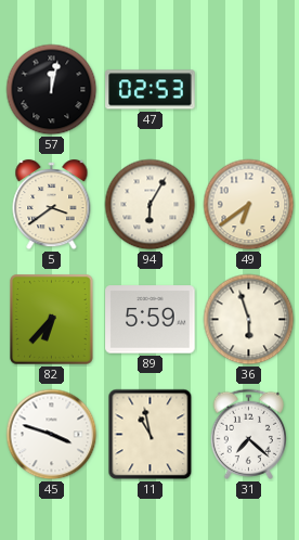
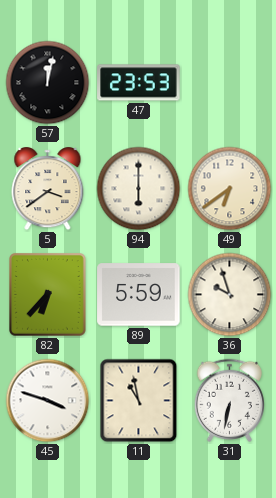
47: 02:53 -> 23:53
94: 6:05 -> 6:00
36: 5:57 -> 9:57
31: 7:22 -> 6:32
